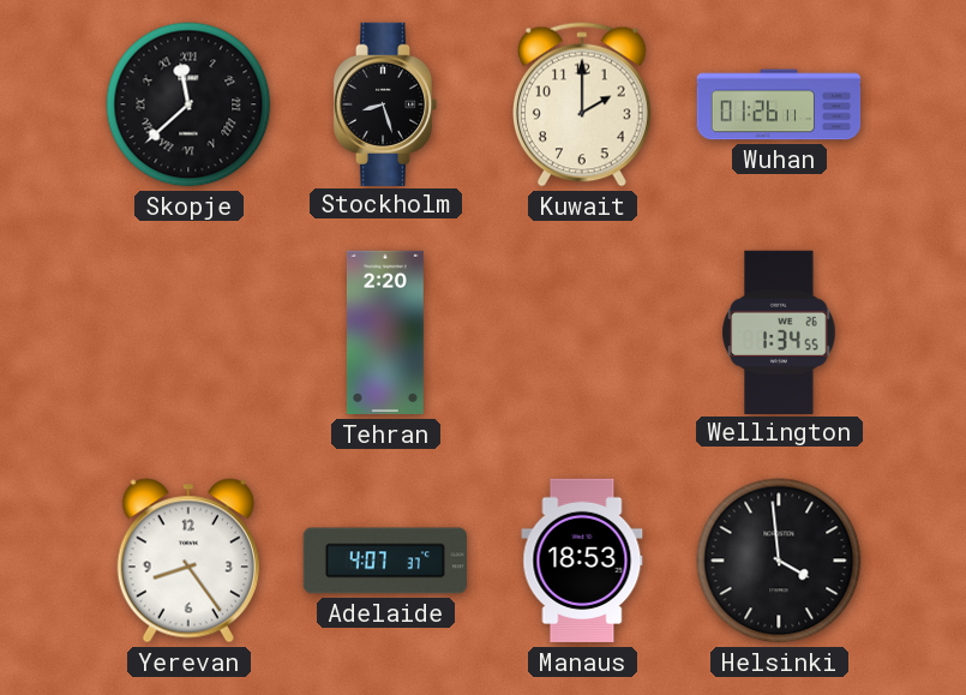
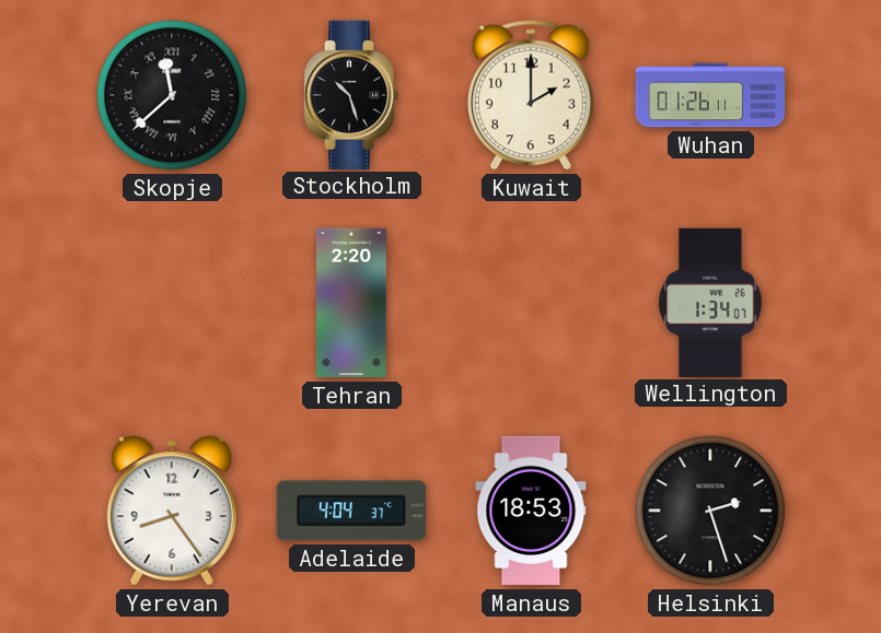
Stockholm: 8:27 -> 10:27
Wellington: 1:34:55 -> 1:34:07
Adelaide: 4:07 -> 4:04
Helsinki: 3:59 -> 2:27
